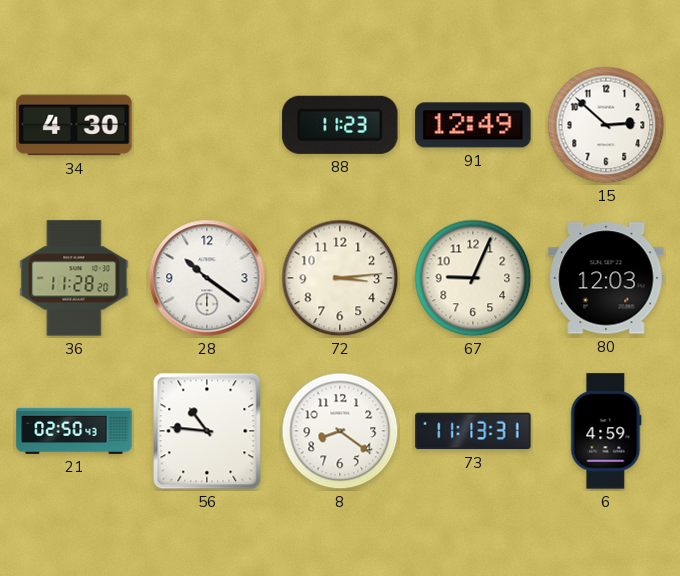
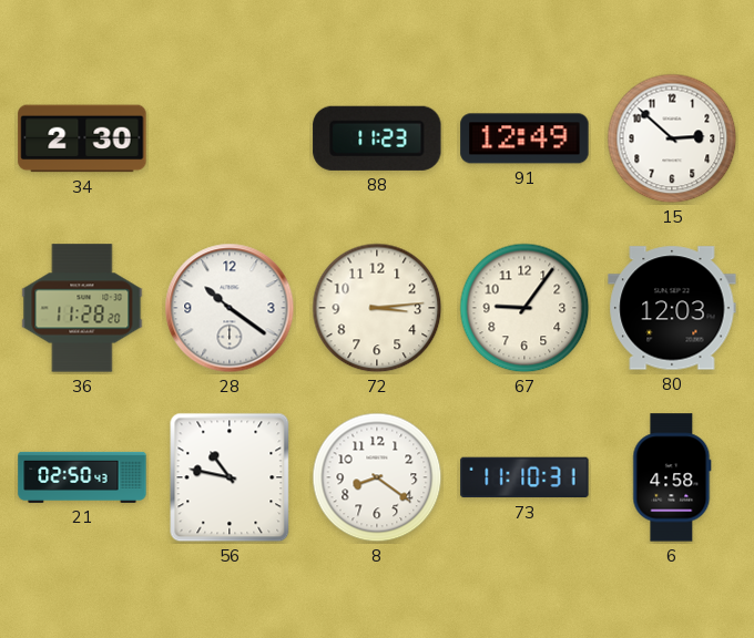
34: 4:30 -> 2:30
67: 9:04 -> 9:06
56: 10:46 -> 10:47
73: 11:13 -> 11:10
6: 4:59 -> 4:58
